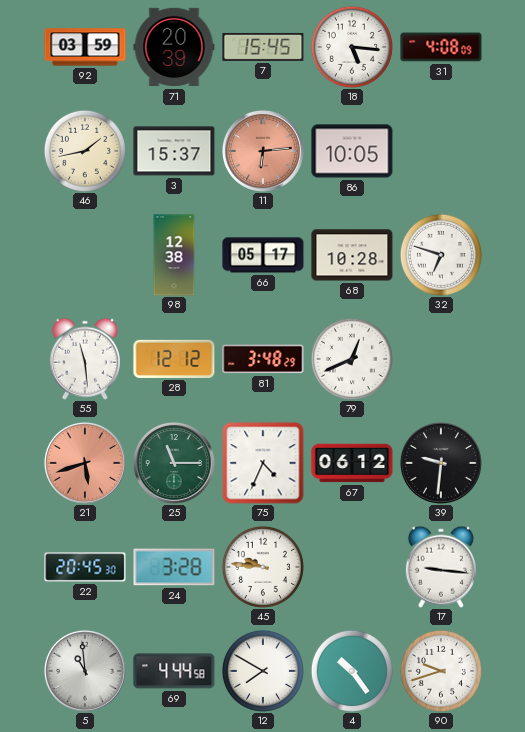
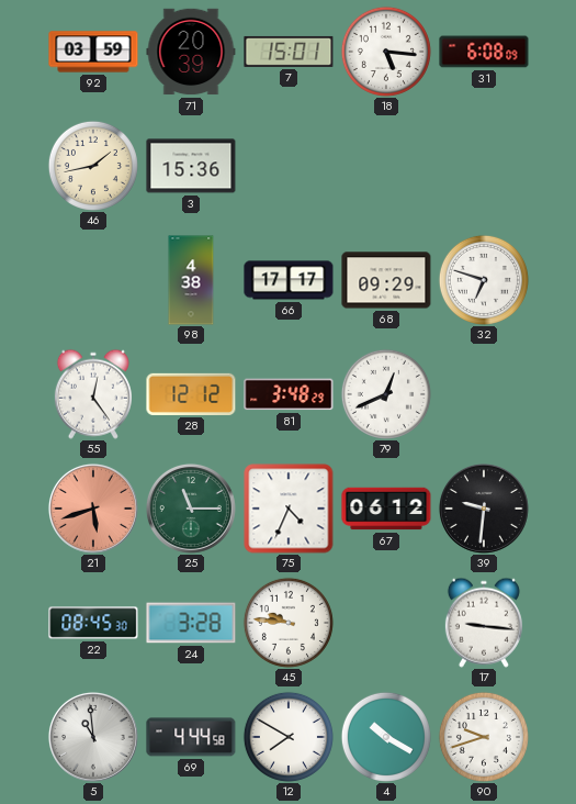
7: 15:45 -> 15:01
31: 4:08 -> 6:08
3: 15:37 -> 15:36
11: 6:14 -> none
86: 10:05 -> none
98: 12:38 -> 4:38
66: 05:17 -> 17:17
68: 10:28 -> 09:29
55: 11:29 -> 12:24
22: 20:45 -> 08:45
4: 10:24 -> 10:20
